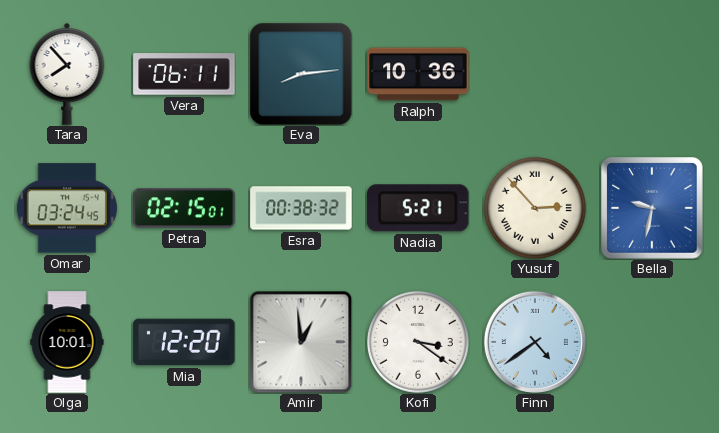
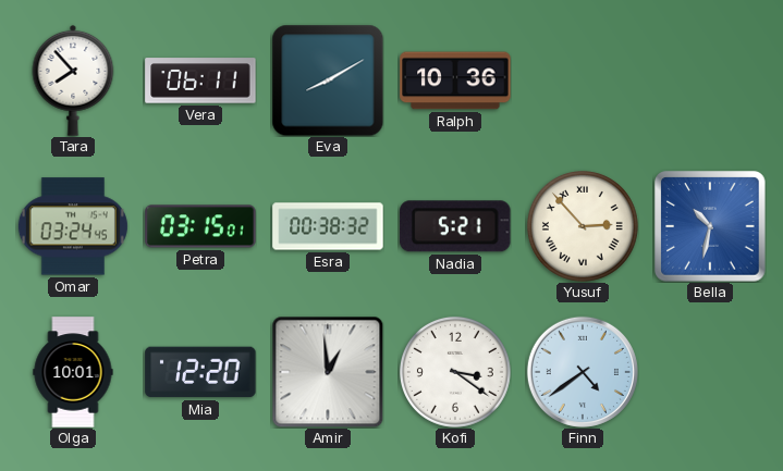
Eva: 8:14 -> 8:10
Petra: 02:15 -> 03:15
Bella: 9:32 -> 10:32
